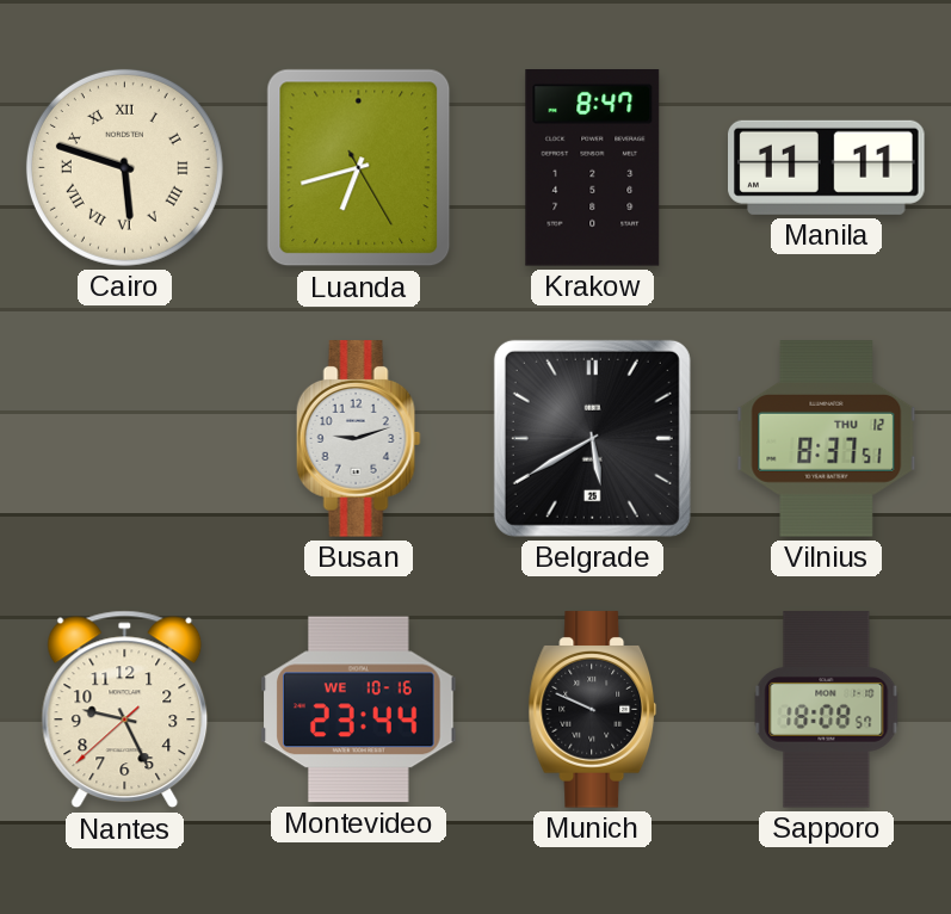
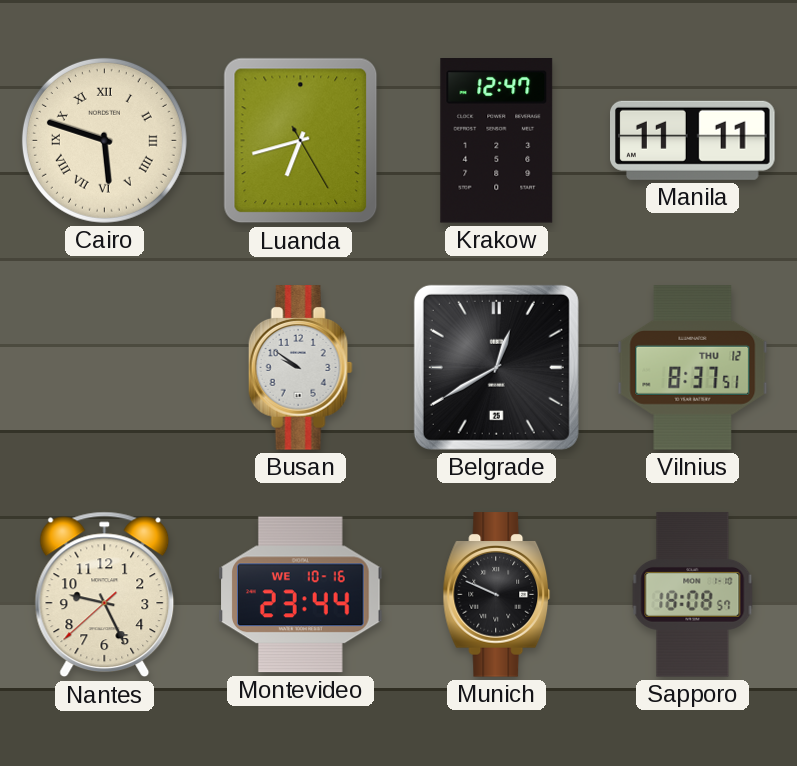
Krakow: 8:47 -> 12:47
Busan: 9:12 -> 9:51
Belgrade: 5:40 -> 12:40
